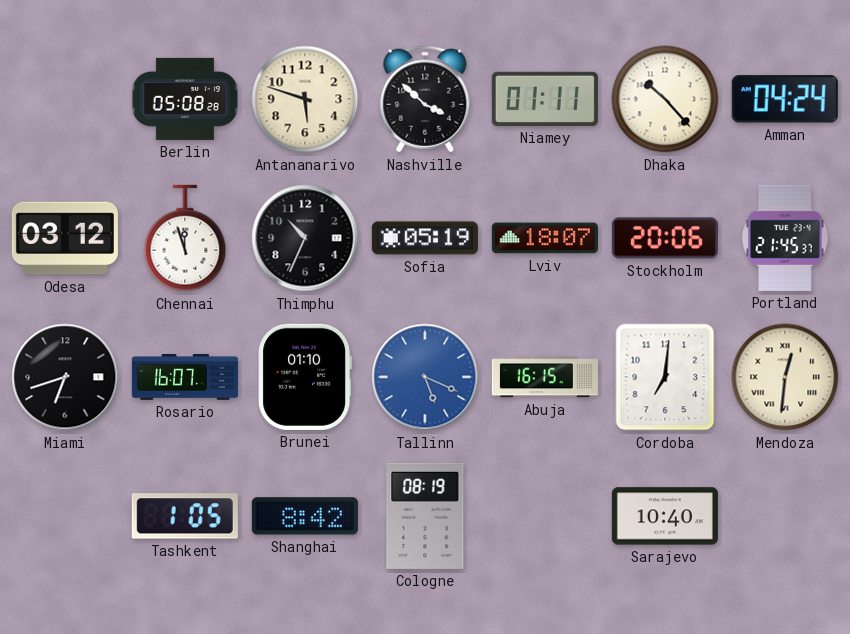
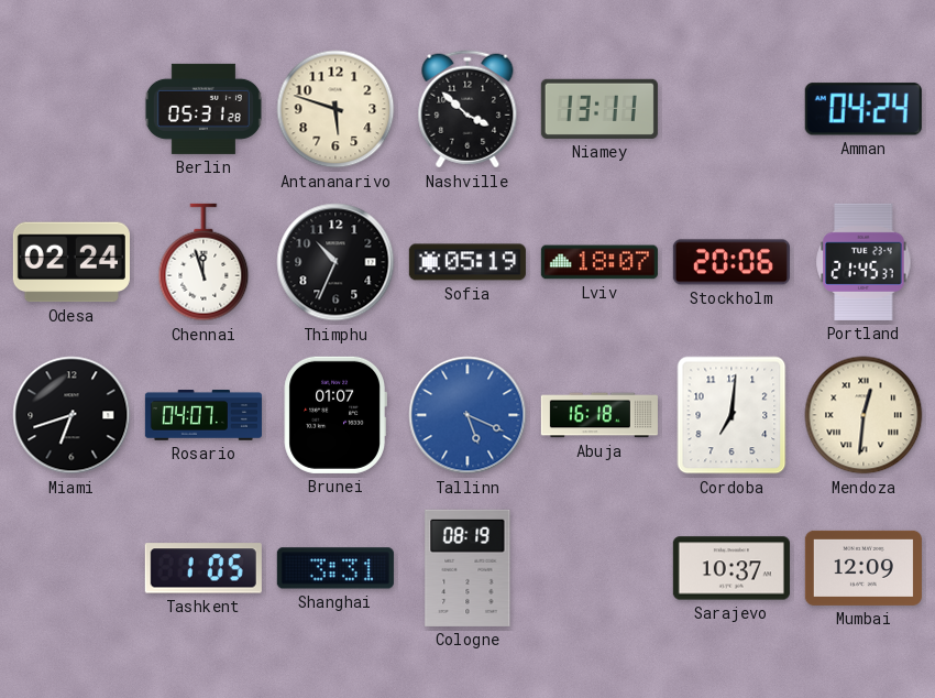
Berlin: 05:08 -> 05:31
Niamey: 01:11 -> 13:11
Dhaka: 10:23 -> none
Odesa: 03:12 -> 02:24
Rosario: 16:07 -> 04:07
Brunei: 01:10 -> 01:07
Abuja: 16:15 -> 16:18
Shanghai: 8:42 -> 3:31
Sarajevo: 10:40 -> 10:37
Mumbai: none -> 12:09
